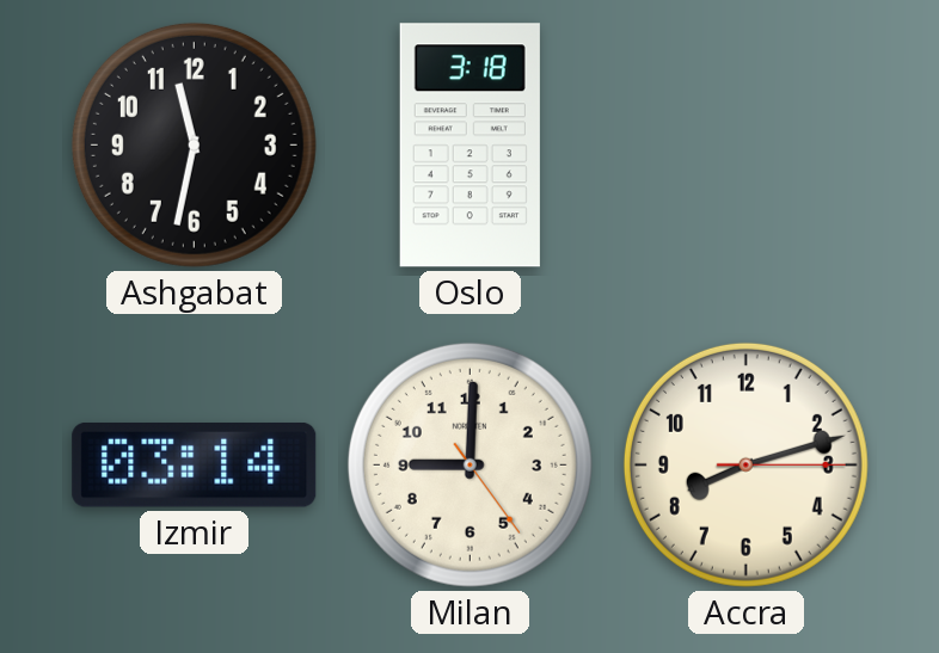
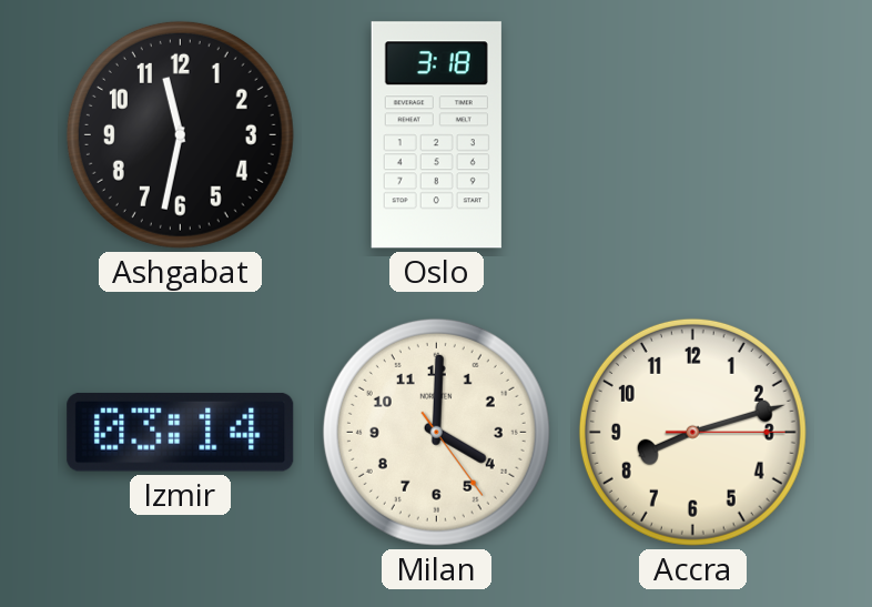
Milan: 9:00 -> 4:00
